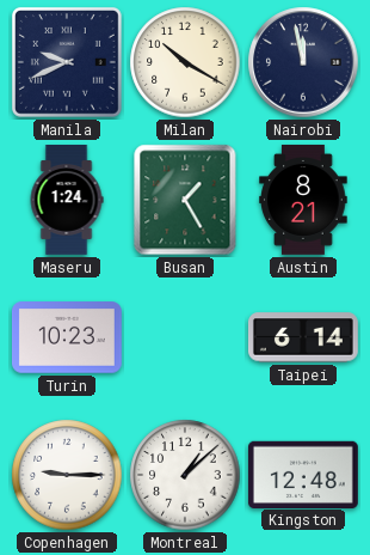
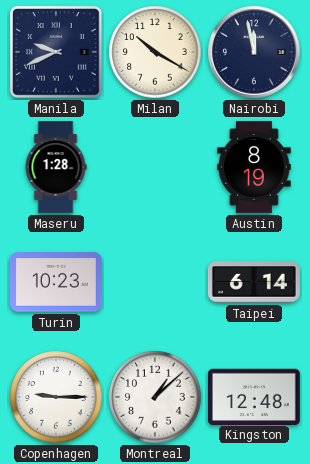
Maseru: 1:24 -> 1:28
Busan: 1:25 -> none
Austin: 8:21 -> 8:19
